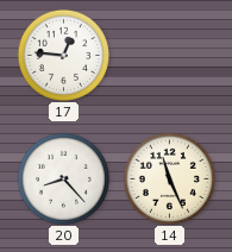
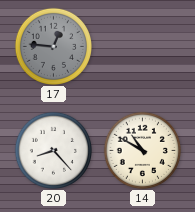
17 dial: white -> grey
14: 11:26 -> 10:50
